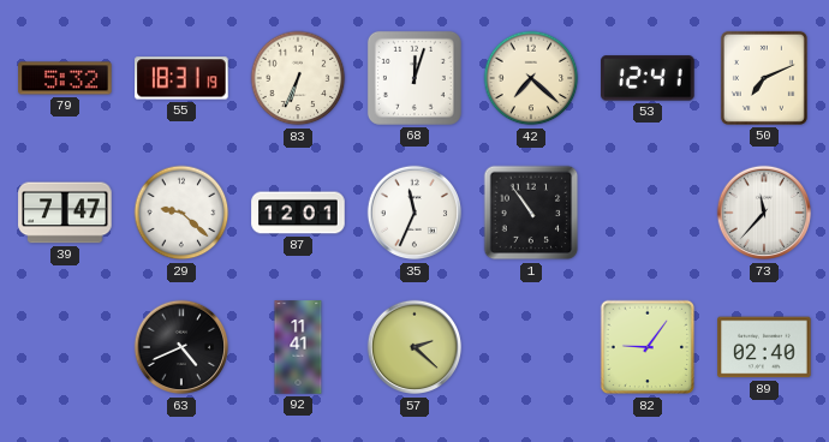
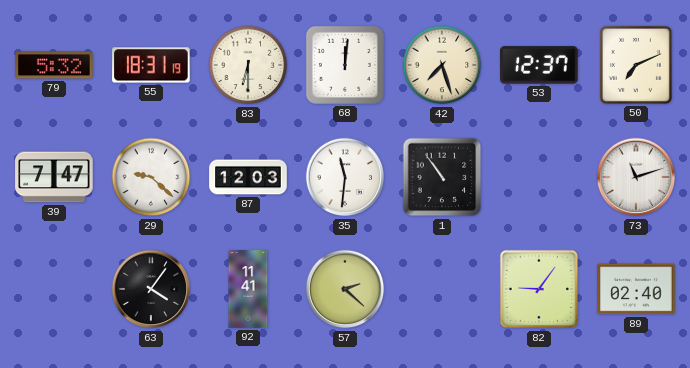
83: 6:34 -> 6:30
68: 12:03 -> 12:01
42: 7:22 -> 7:27
53: 12:41 -> 12:37
87: 12:01 -> 12:03
35: 11:34 -> 11:31
73: 11:37 -> 11:12
63: 4:41 -> 4:06
